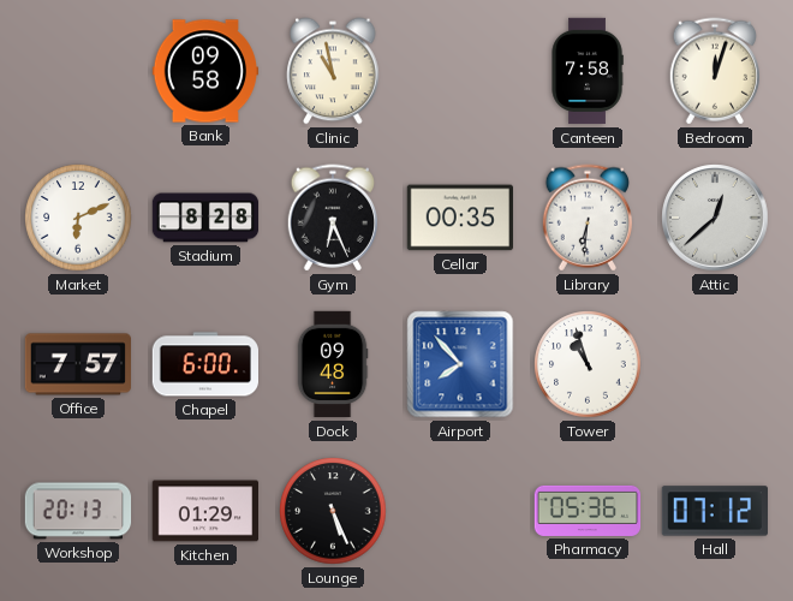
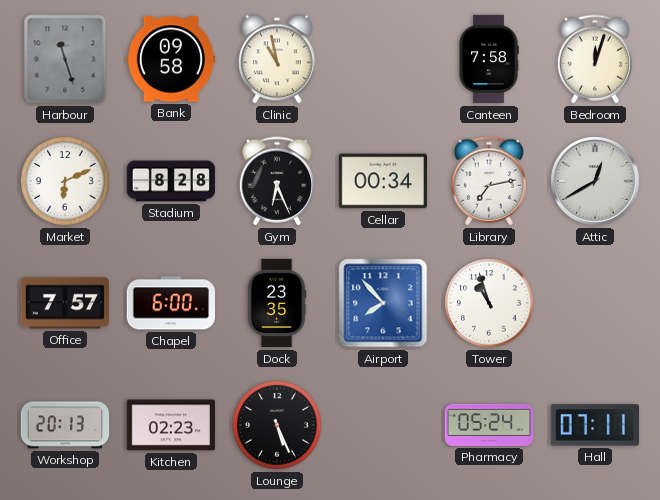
Harbour: none -> 11:27
Cellar: 00:35 -> 00:34
Library: 6:31 -> 7:13
Attic: 12:38 -> 12:40
Dock: 09:48 -> 23:35
Kitchen: 01:29 -> 02:23
Pharmacy: 05:36 -> 05:24
Hall: 07:12 -> 07:11
